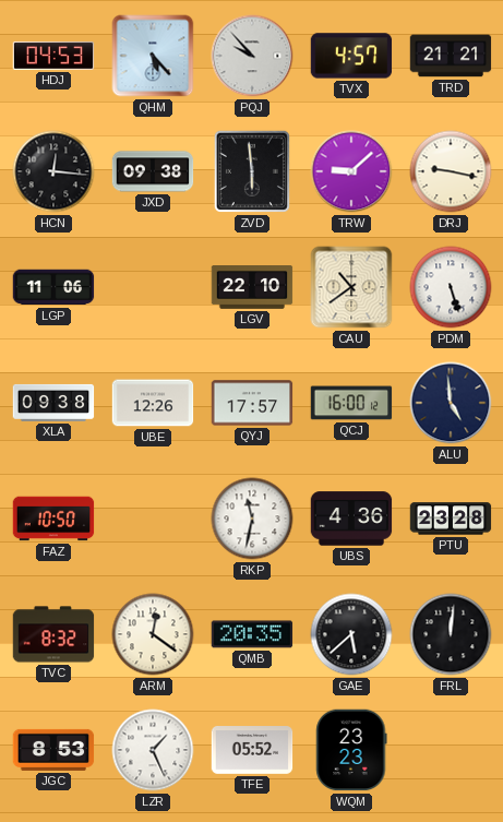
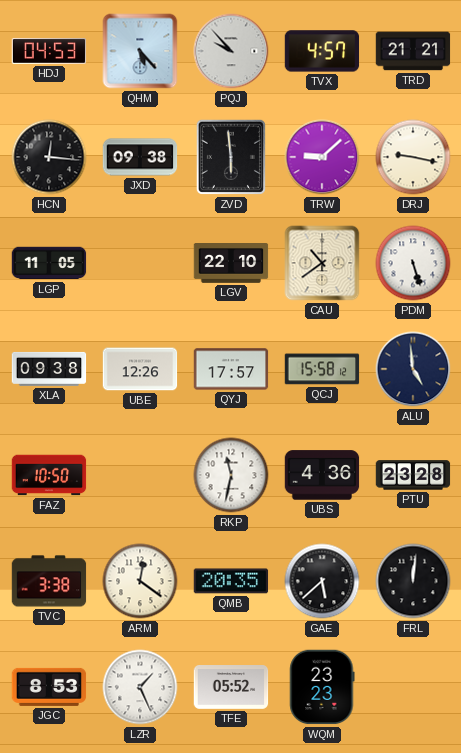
LGP: 11:06 -> 11:05
QCJ: 16:00 -> 15:58
TVC: 8:32 -> 3:38
